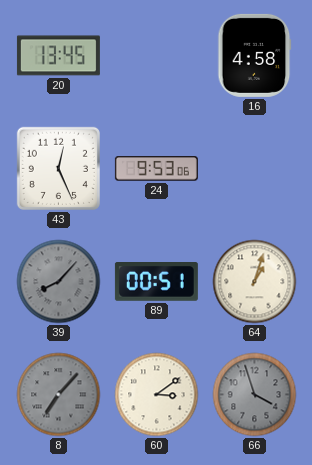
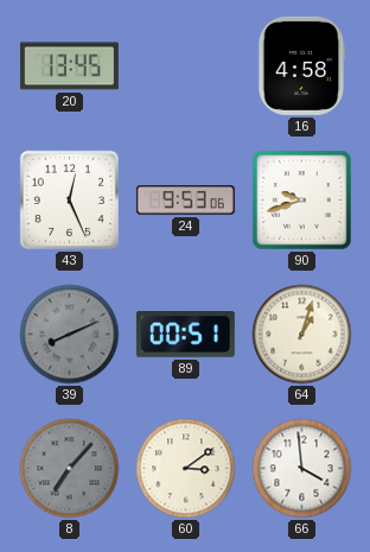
90: none -> 9:42
39: 8:07 -> 8:11
66: 3:57 -> 3:59
66 dial: grey -> white
